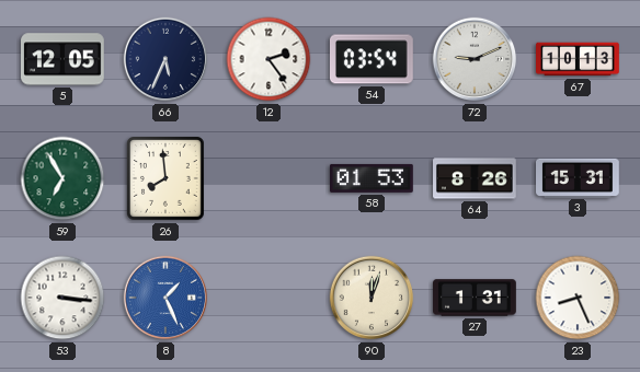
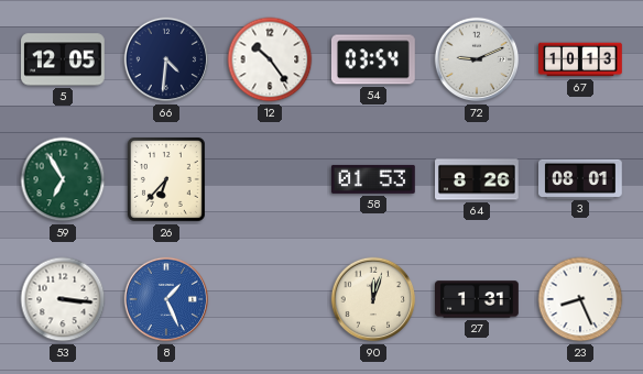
66: 5:34 -> 4:31
12: 2:24 -> 10:24
26: 7:59 -> 6:37
3: 15:31 -> 08:01
